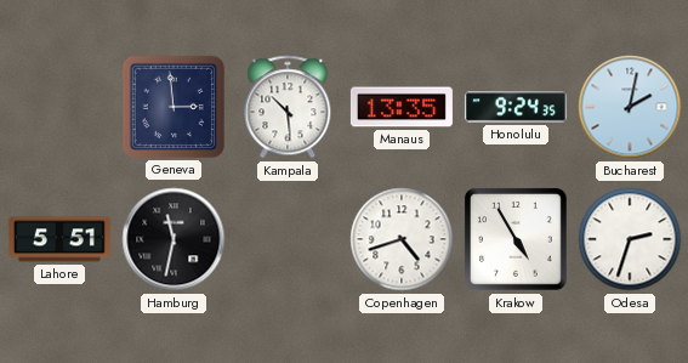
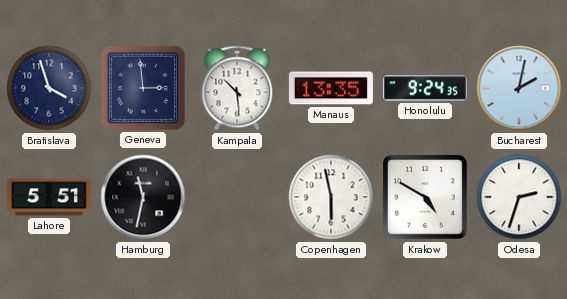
Bratislava: none -> 3:57
Copenhagen: 4:42 -> 5:58
Krakow: 4:55 -> 4:50
